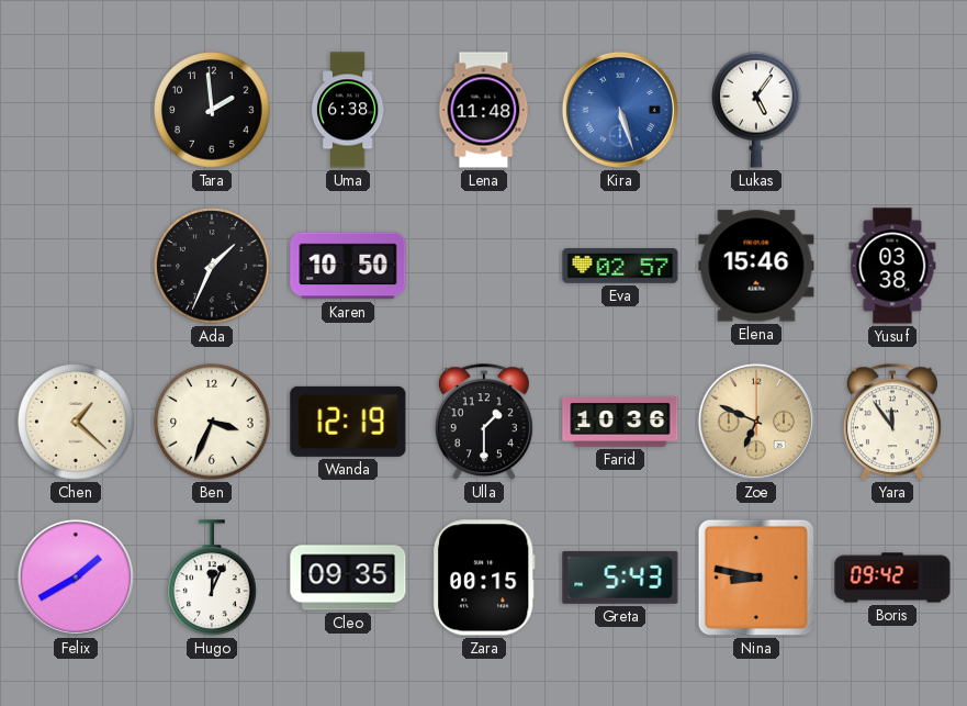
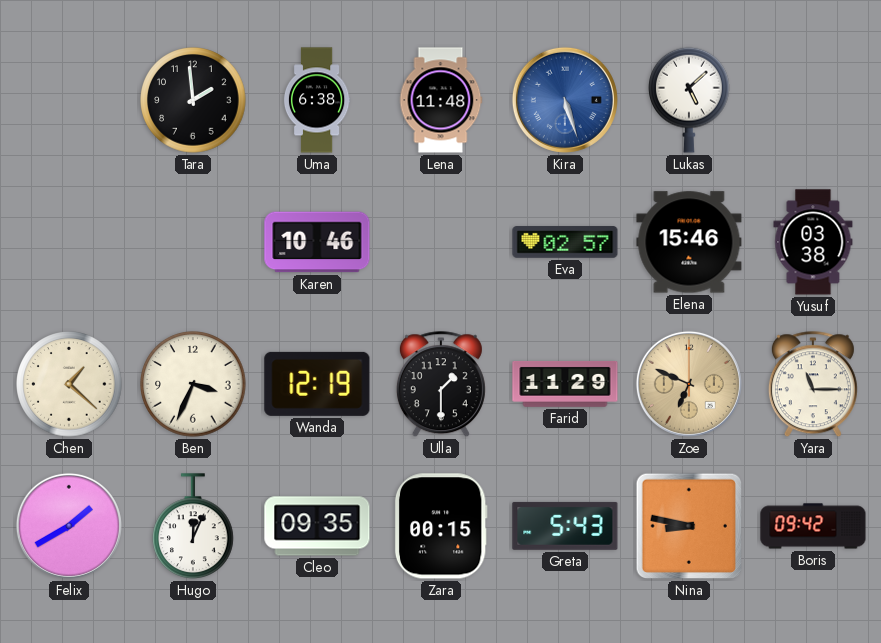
Lukas: 5:06 -> 5:08
Ada: 1:34 -> none
Karen: 10:50 -> 10:46
Farid: 10:36 -> 11:29
Yara: 11:54 -> 11:15
